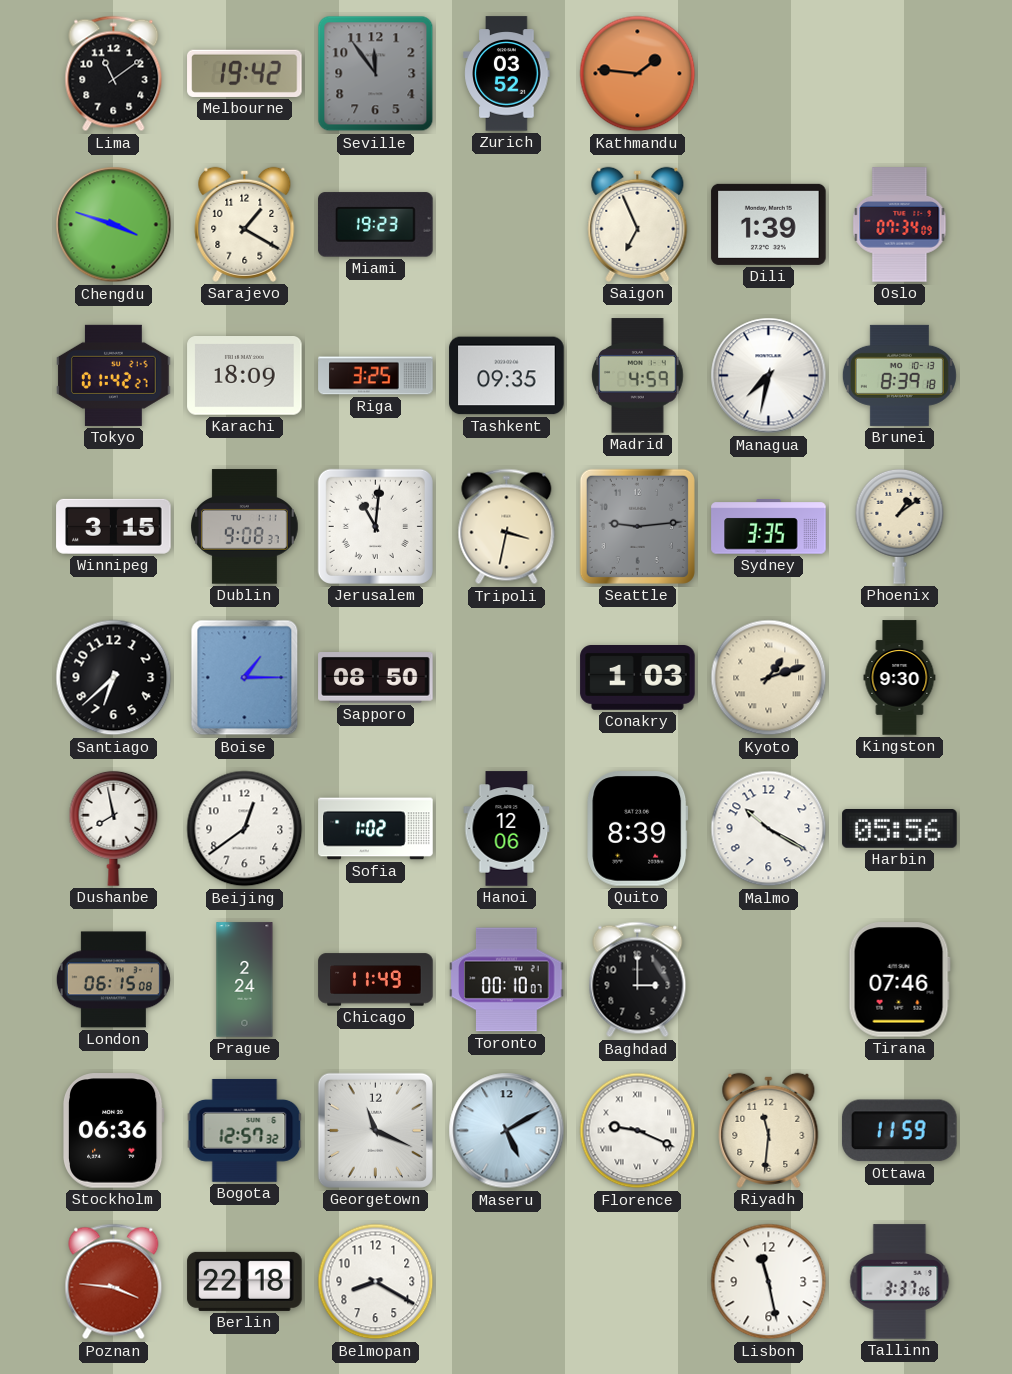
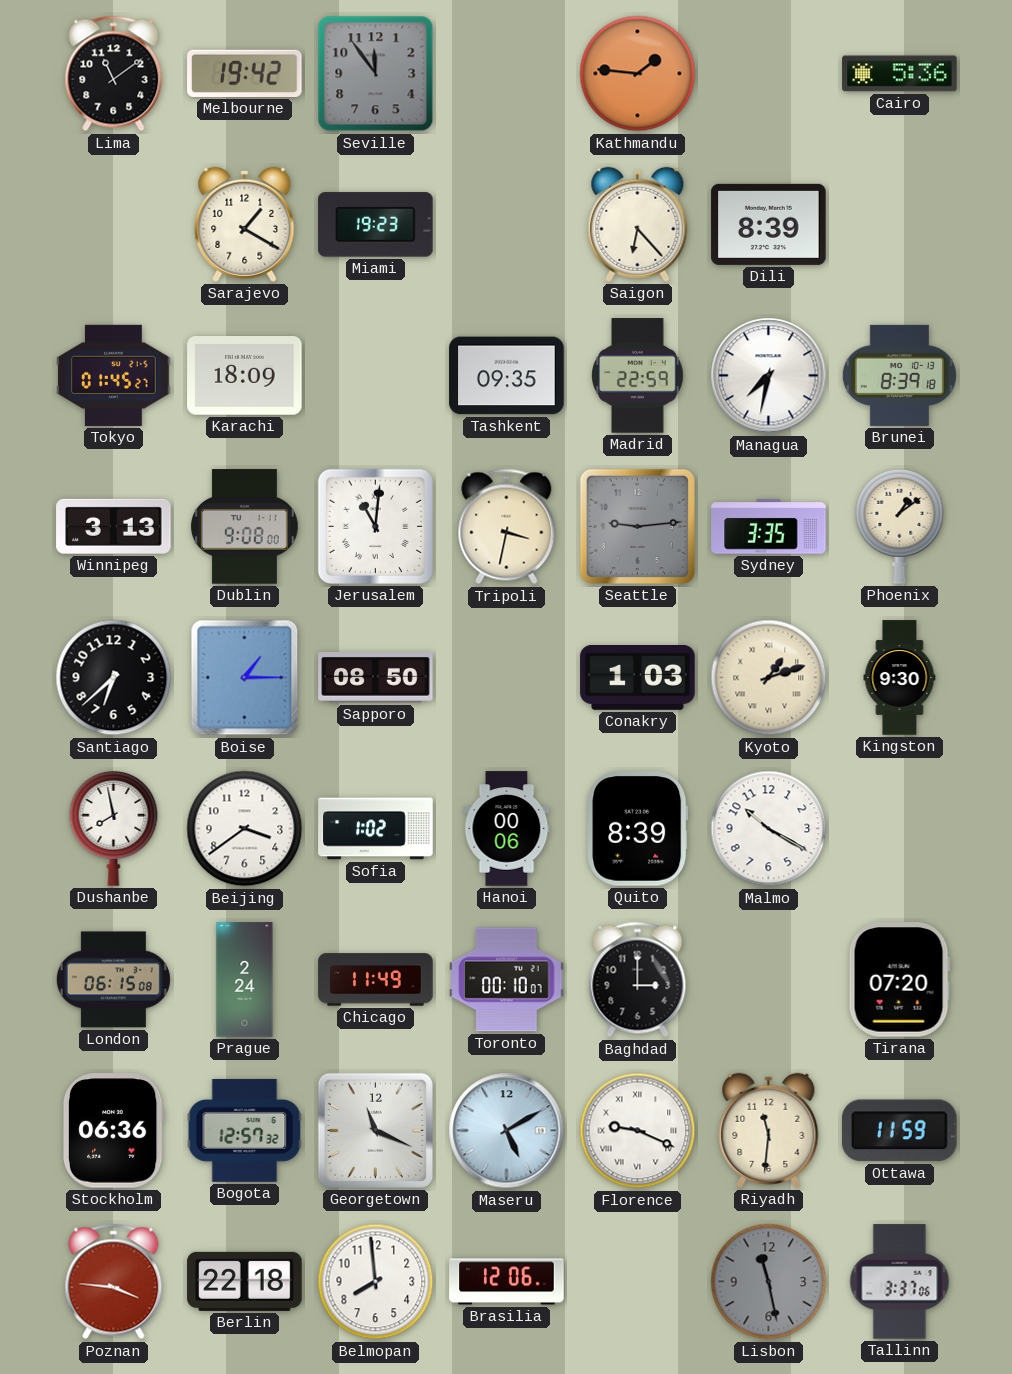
Zurich: 03:52 -> none
Cairo: none -> 5:36
Chengdu: 3:48 -> none
Saigon: 6:56 -> 6:23
Dili: 1:39 -> 8:39
Oslo: 07:34 -> none
Tokyo: 01:42 -> 01:45
Riga: 3:25 -> none
Madrid: 4:59 -> 22:59
Winnipeg: 3:15 -> 3:13
Dublin: 9:08:37 -> 9:08:00
Beijing: 12:39 -> 3:39
Hanoi: 12:06 -> 00:06
Harbin: 05:56 -> none
Tirana: 07:46 -> 07:20
Belmopan: 8:20 -> 7:59
Brasilia: none -> 12:06
Lisbon dial: white -> grey
